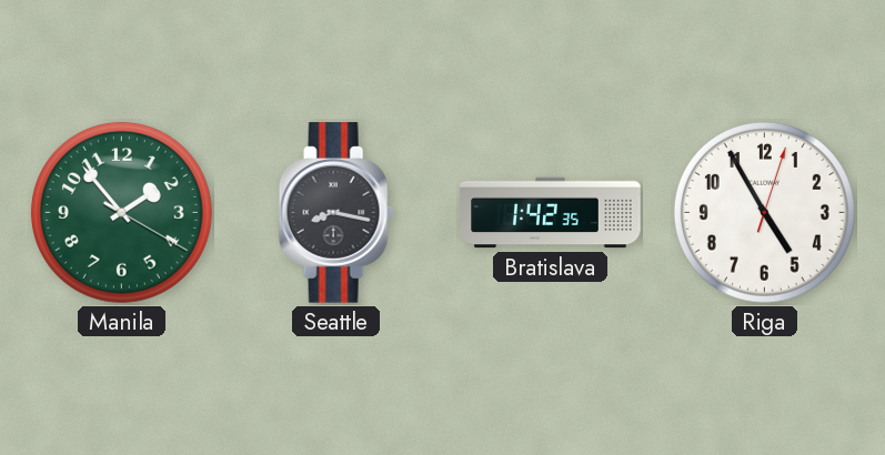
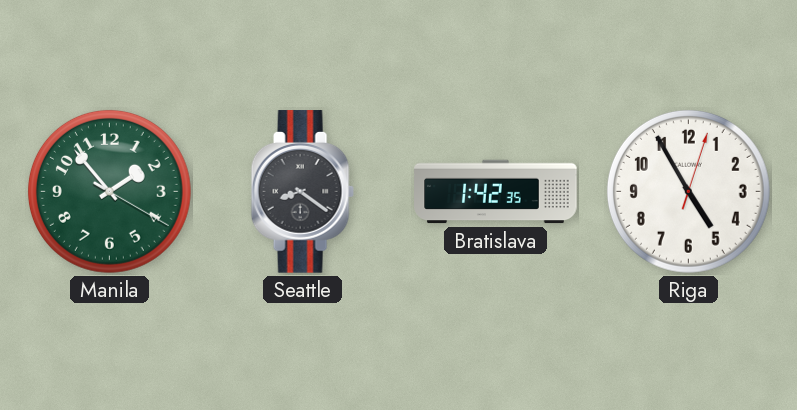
Seattle: 8:17 -> 8:21
